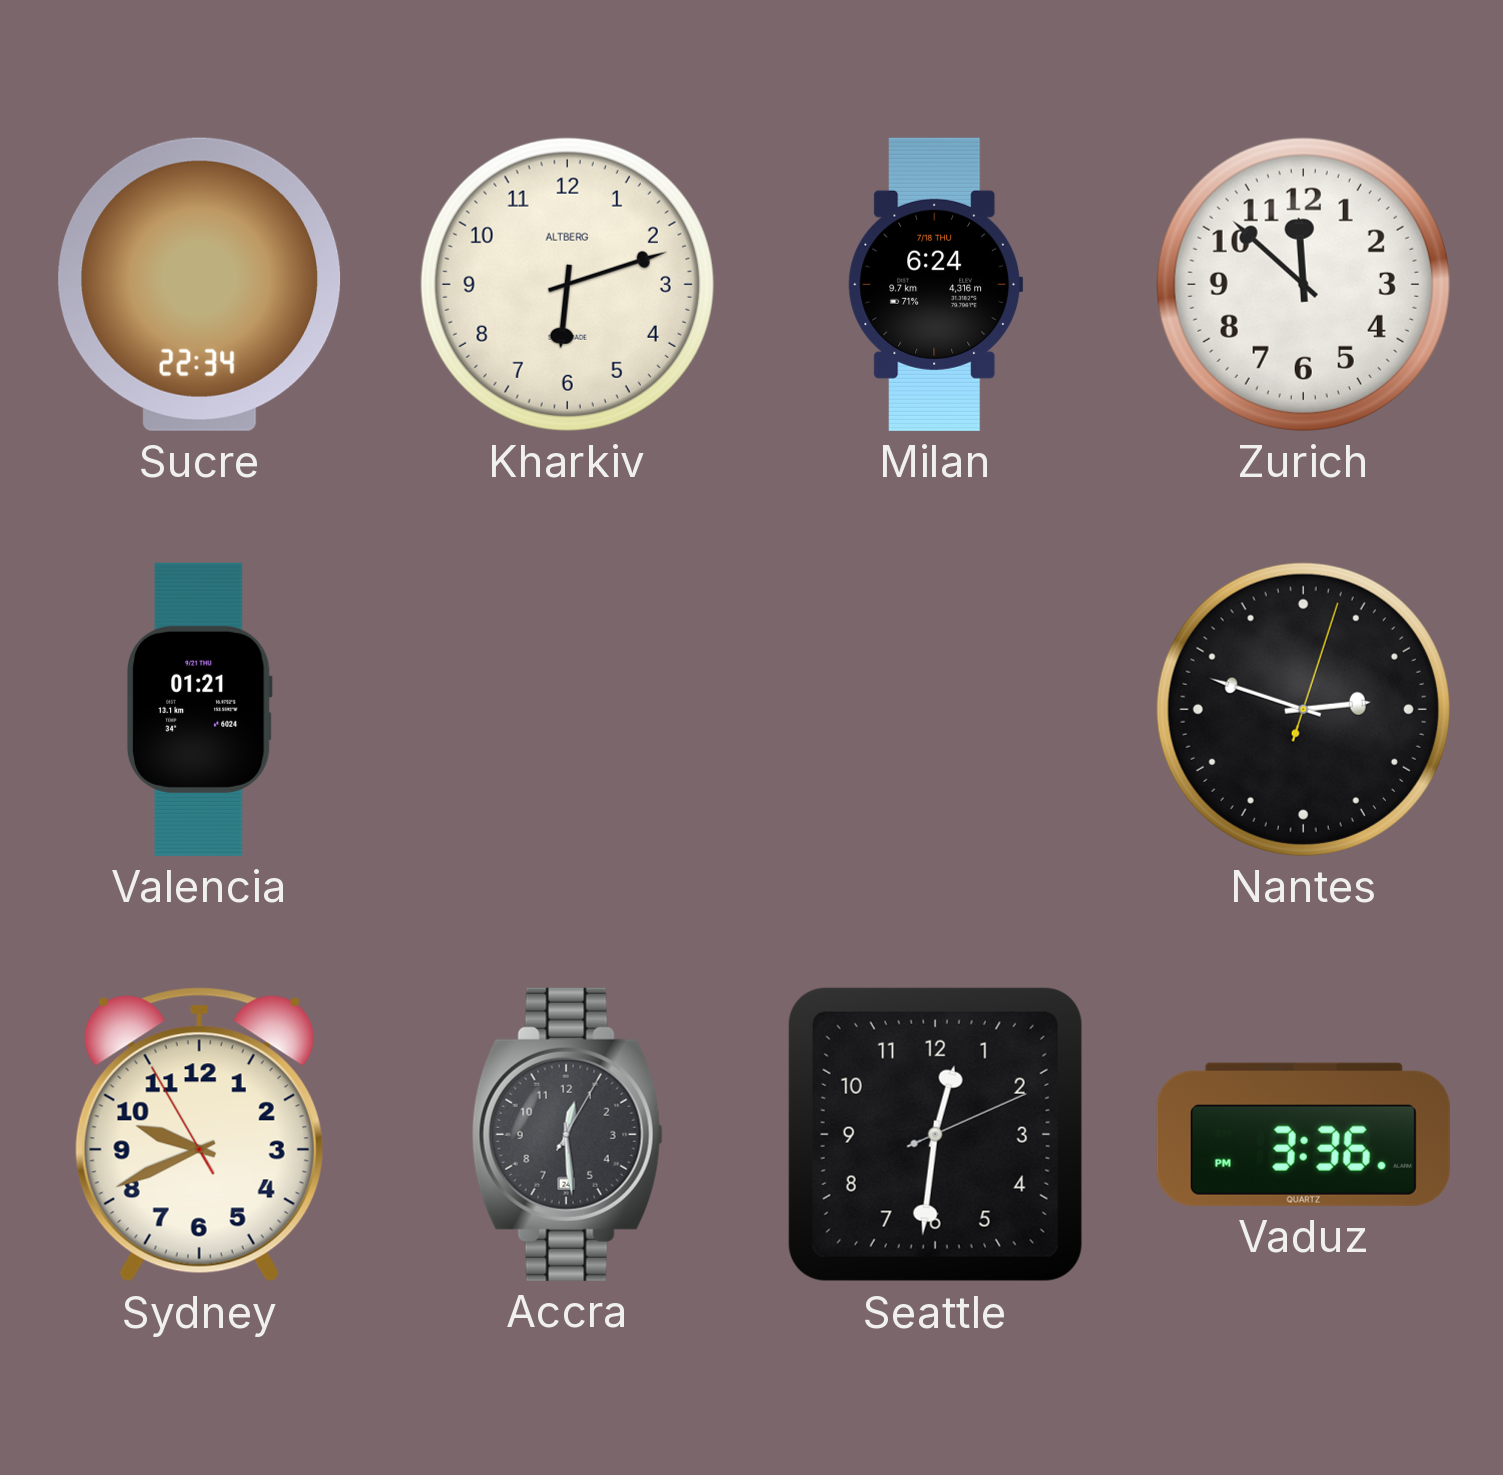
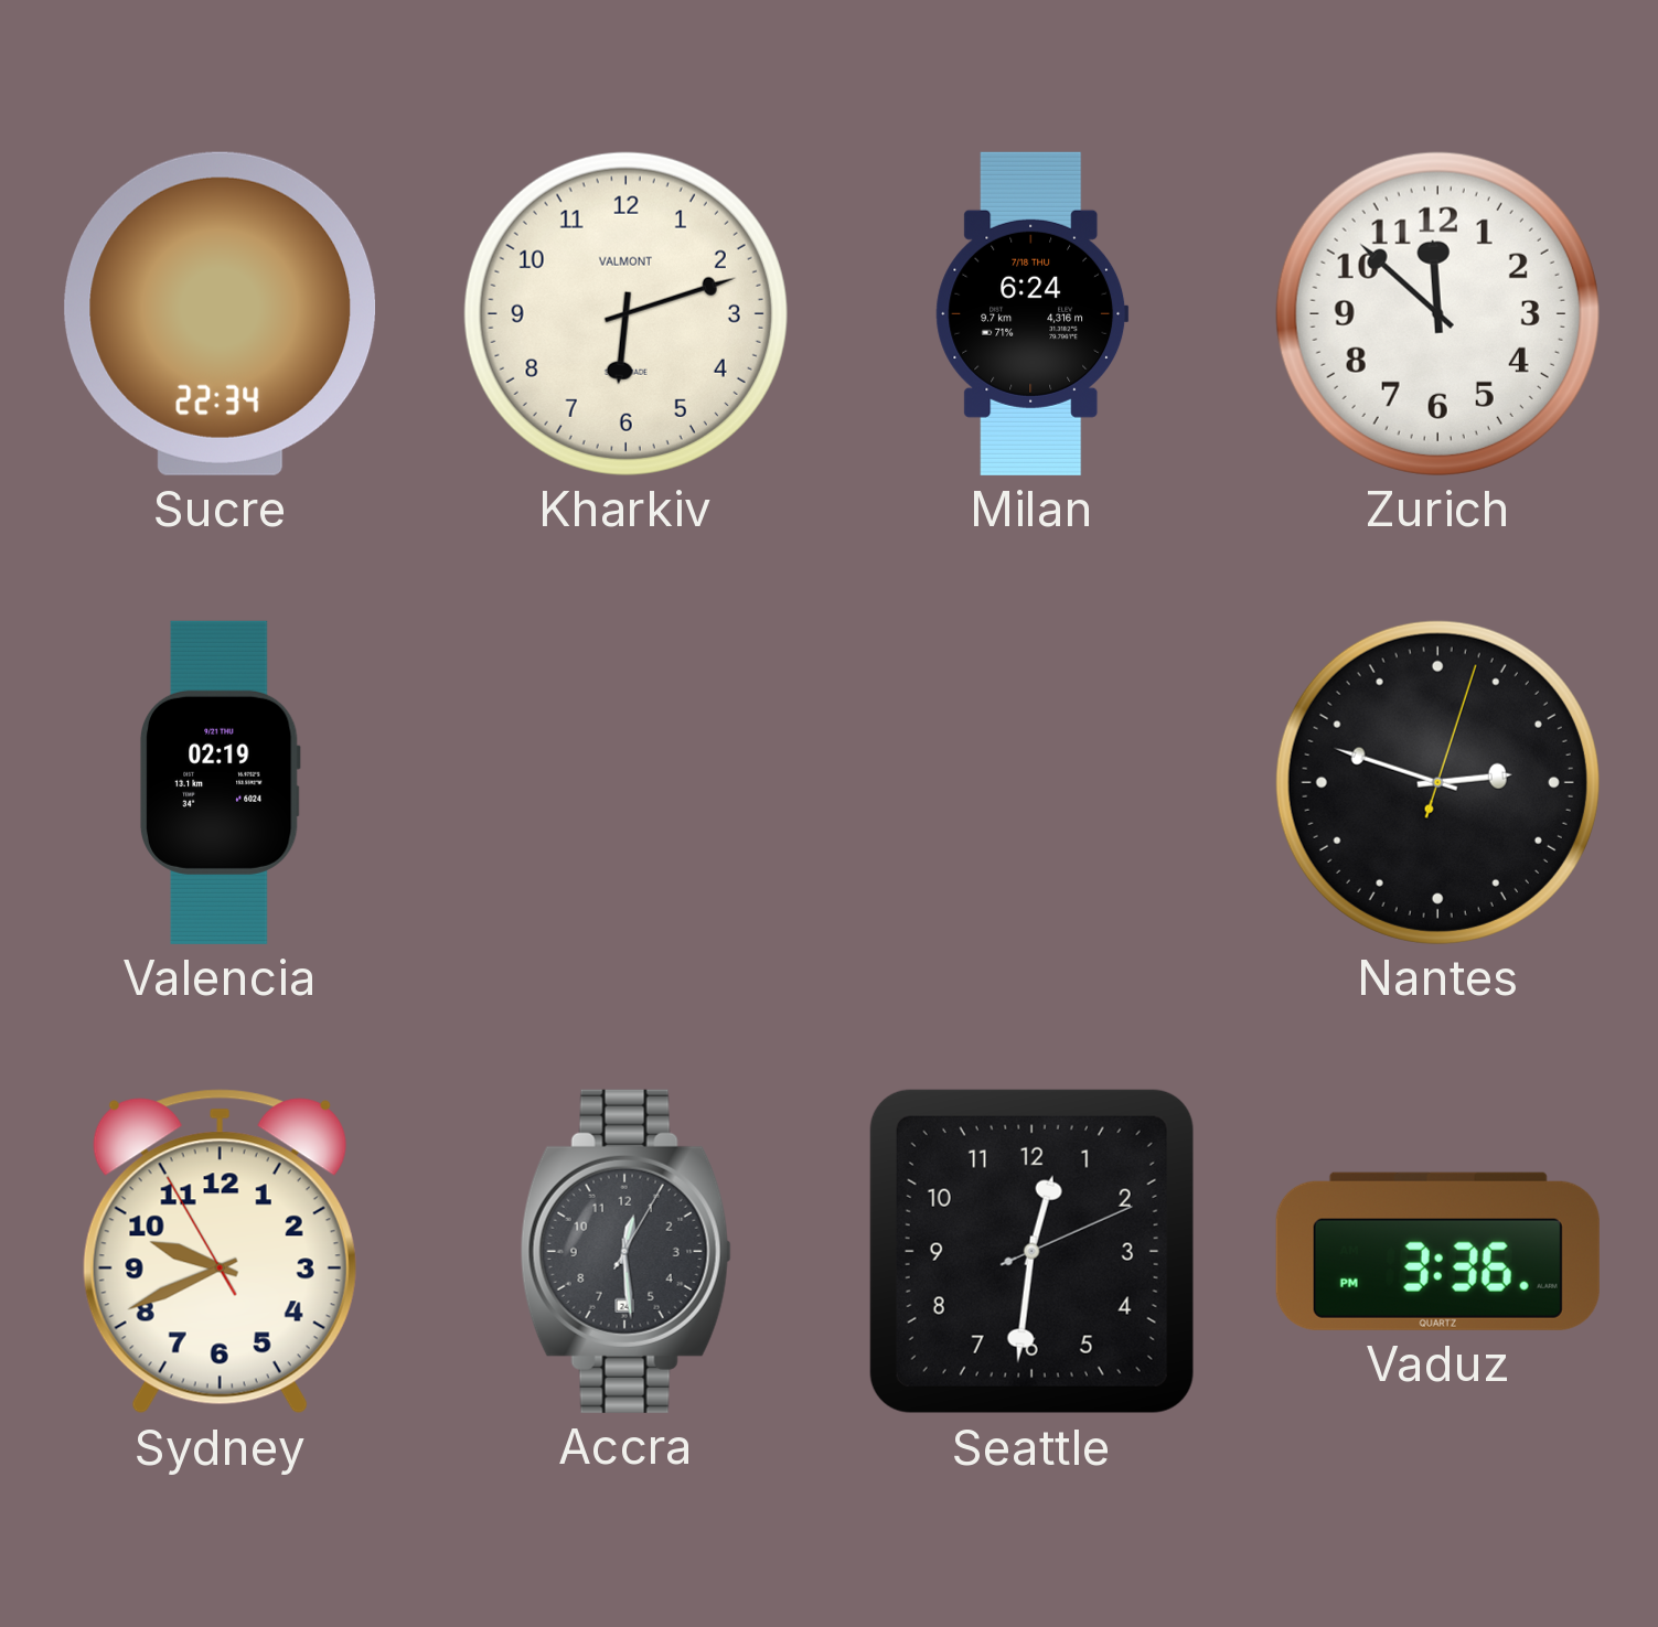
Kharkiv brand: ALTBERG -> VALMONT
Valencia: 01:21 -> 02:19
